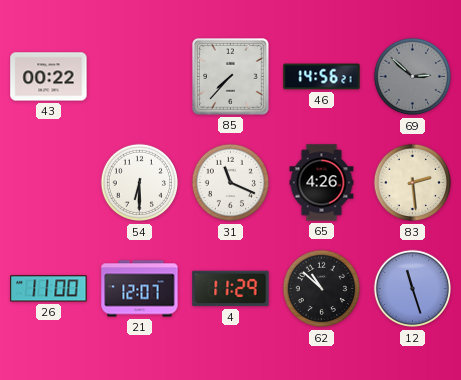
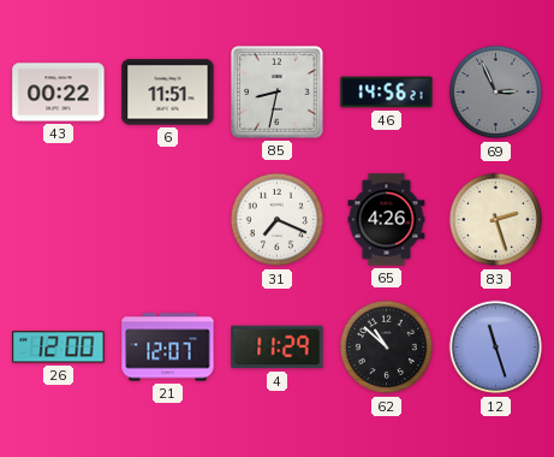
6: none -> 11:51
85: 7:37 -> 8:32
69: 2:52 -> 2:56
54: 6:30 -> none
31: 11:19 -> 7:19
83: 2:29 -> 2:27
26: 11:00 -> 12:00
